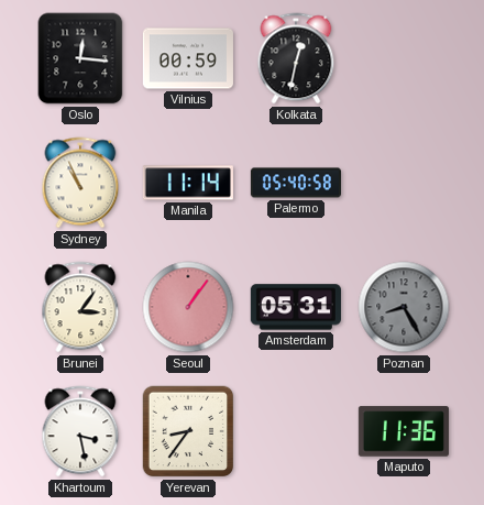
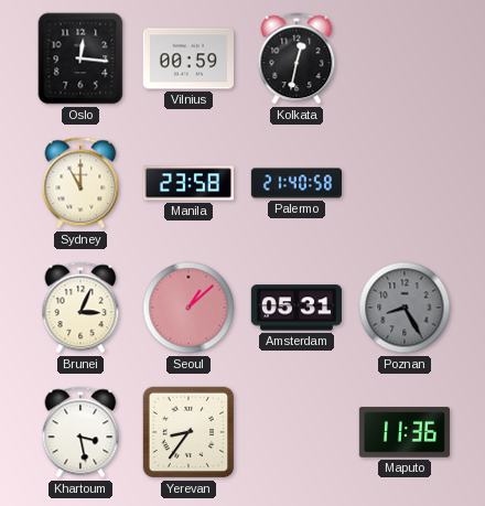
Sydney: 10:56 -> 11:00
Manila: 11:14 -> 23:58
Palermo: 05:40 -> 21:40
Brunei: 3:06 -> 3:04
Seoul: 1:06 -> 1:08
